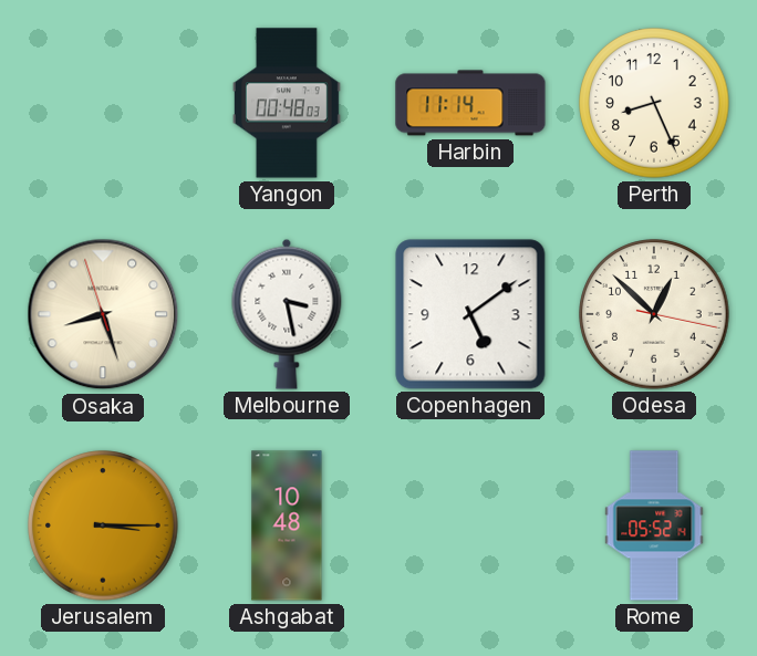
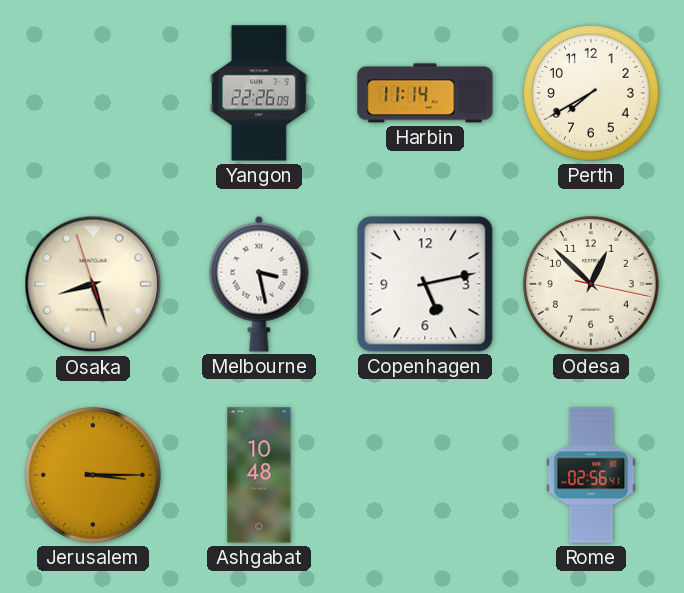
Yangon: 00:48 -> 22:26
Perth: 8:26 -> 7:40
Copenhagen: 5:09 -> 5:13
Rome: 05:52 -> 02:56
